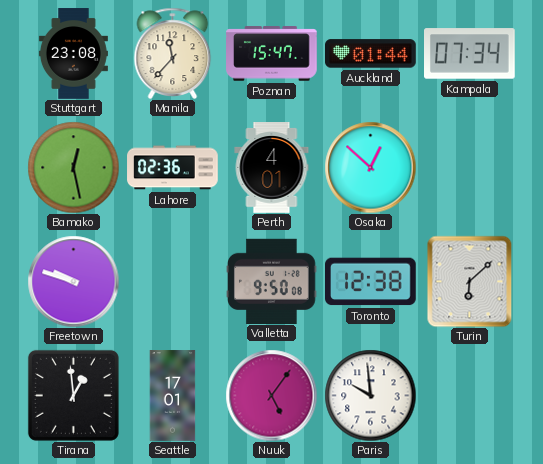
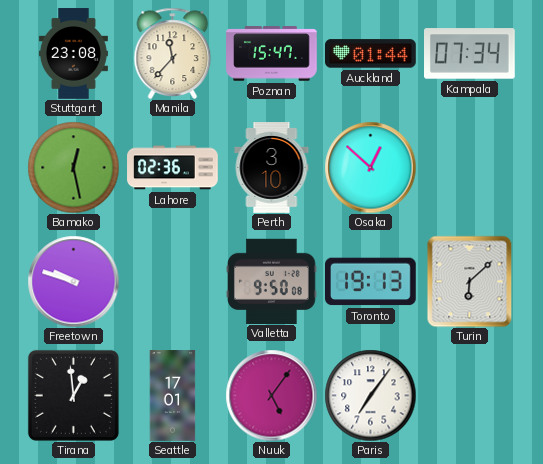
Perth: 4:01 -> 3:10
Toronto: 12:38 -> 19:13
Paris: 9:59 -> 7:06
